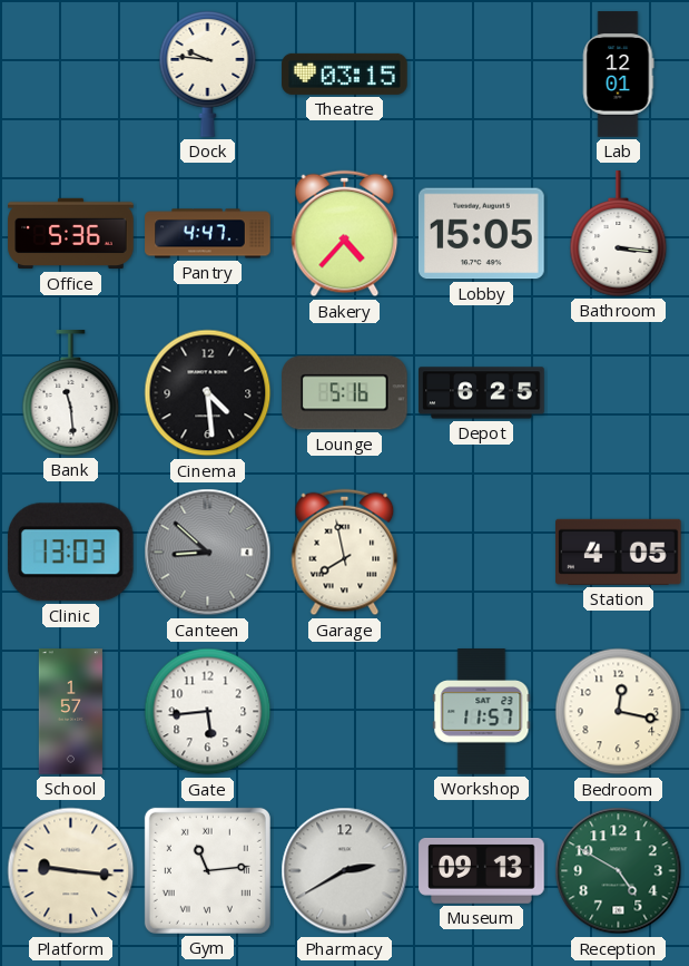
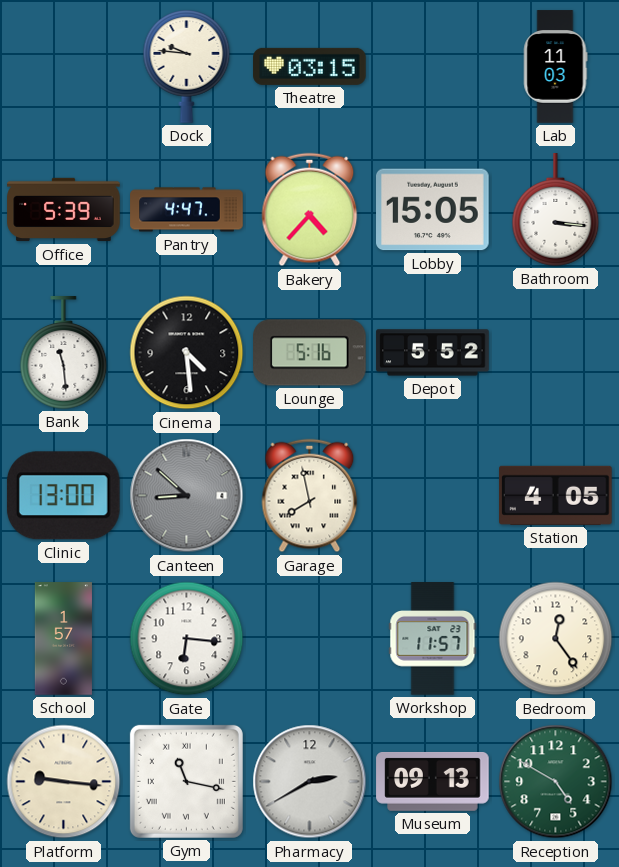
Lab: 12:01 -> 11:03
Office: 5:36 -> 5:39
Depot: 6:25 -> 5:52
Clinic: 13:03 -> 13:00
Gate: 5:44 -> 6:16
Bedroom: 12:17 -> 12:24
Gym: 11:14 -> 11:17
